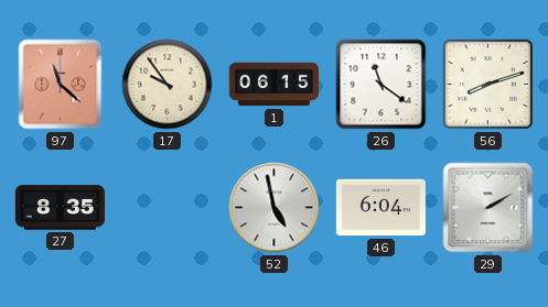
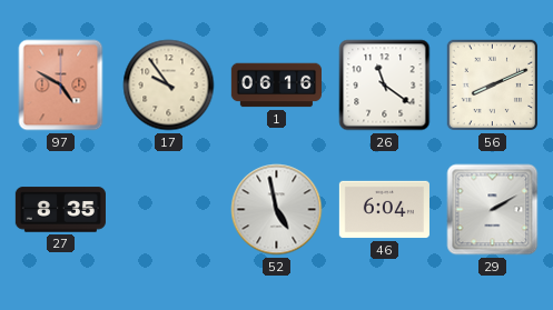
97: 11:22 -> 4:50
1: 06:15 -> 06:16
56: 8:12 -> 8:11
